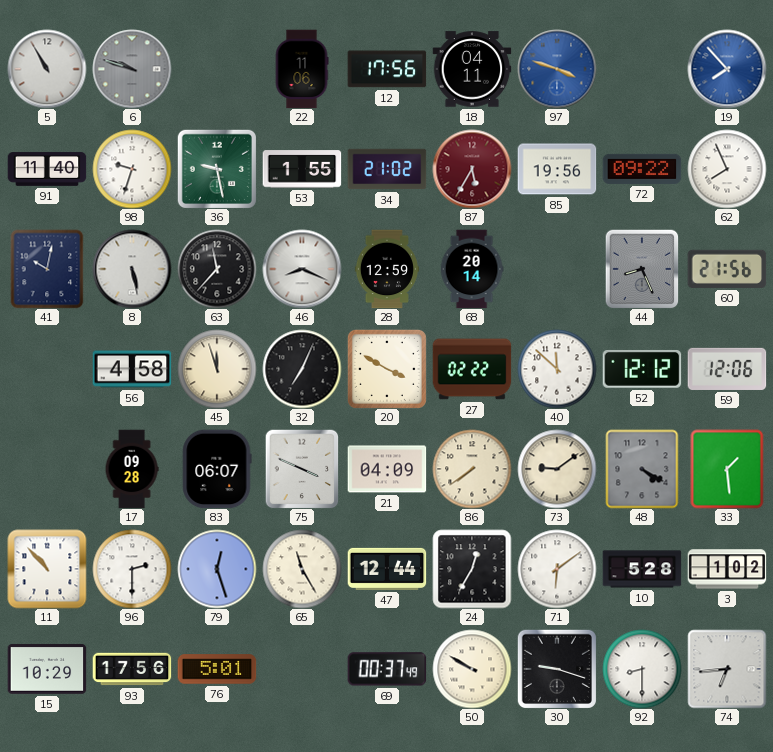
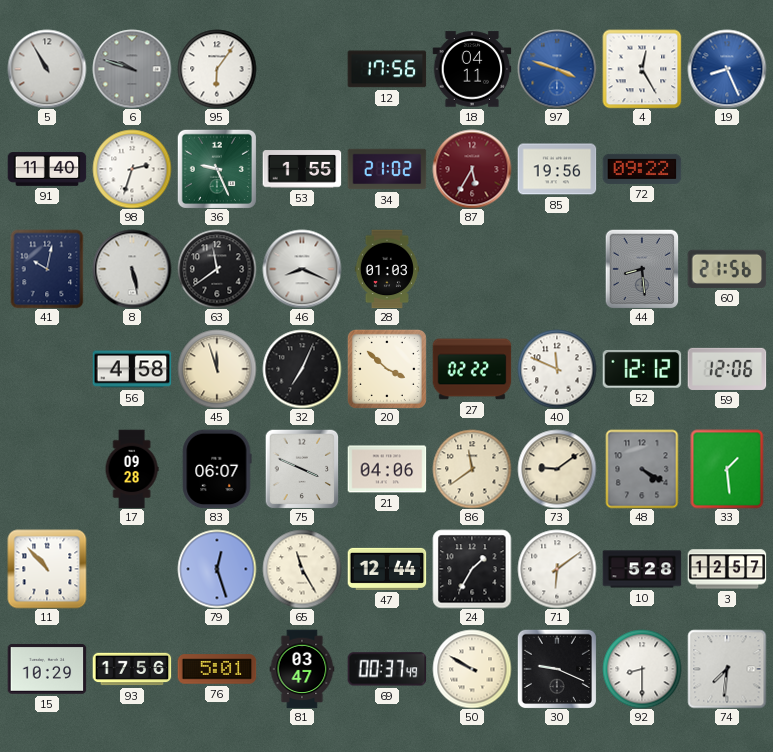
95: none -> 6:06
22: 11:06 -> none
4: none -> 12:25
19: 7:53 -> 8:26
98: 9:33 -> 2:33
36: 9:28 -> 9:26
62: 7:56 -> none
63: 11:37 -> 11:39
28: 12:59 -> 01:03
68: 20:14 -> none
44: 8:26 -> 8:29
20: 3:50 -> 3:52
40: 11:52 -> 11:49
21: 04:09 -> 04:06
86: 7:39 -> 11:39
96: 2:30 -> none
24: 12:35 -> 1:35
3: 1:02 -> 12:57
81: none -> 03:47
30: 9:18 -> 9:19
74: 6:44 -> 7:31
